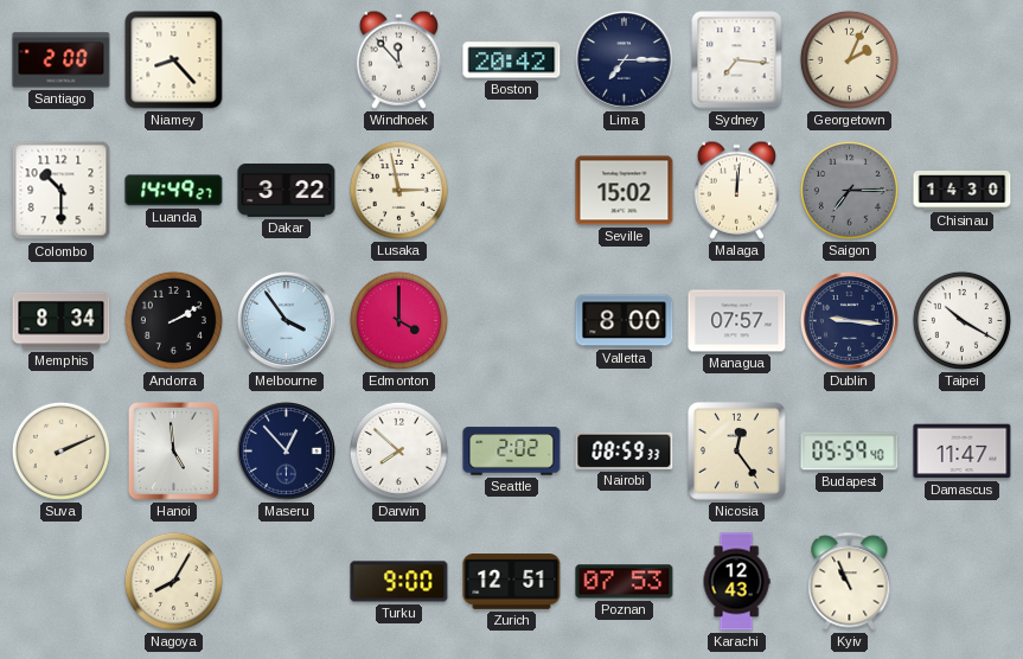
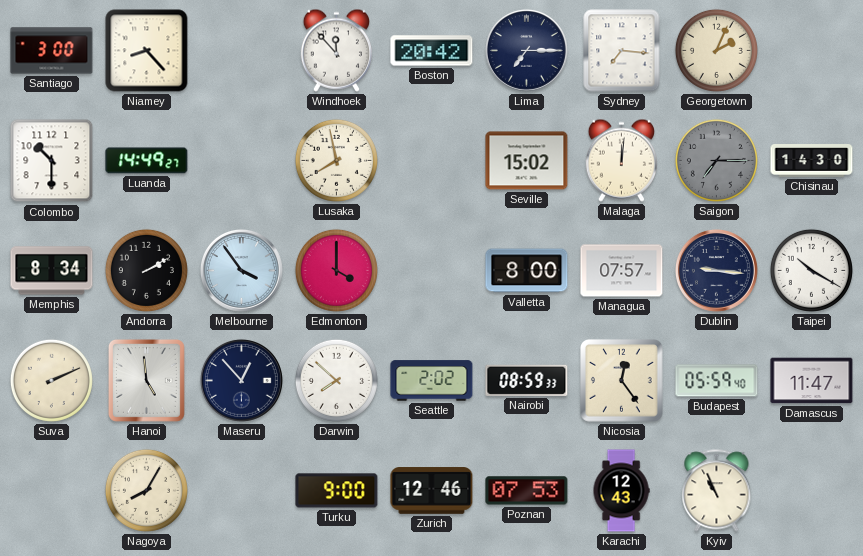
Santiago: 2:00 -> 3:00
Dakar: 3:22 -> none
Lusaka: 2:58 -> 7:58
Zurich: 12:51 -> 12:46
